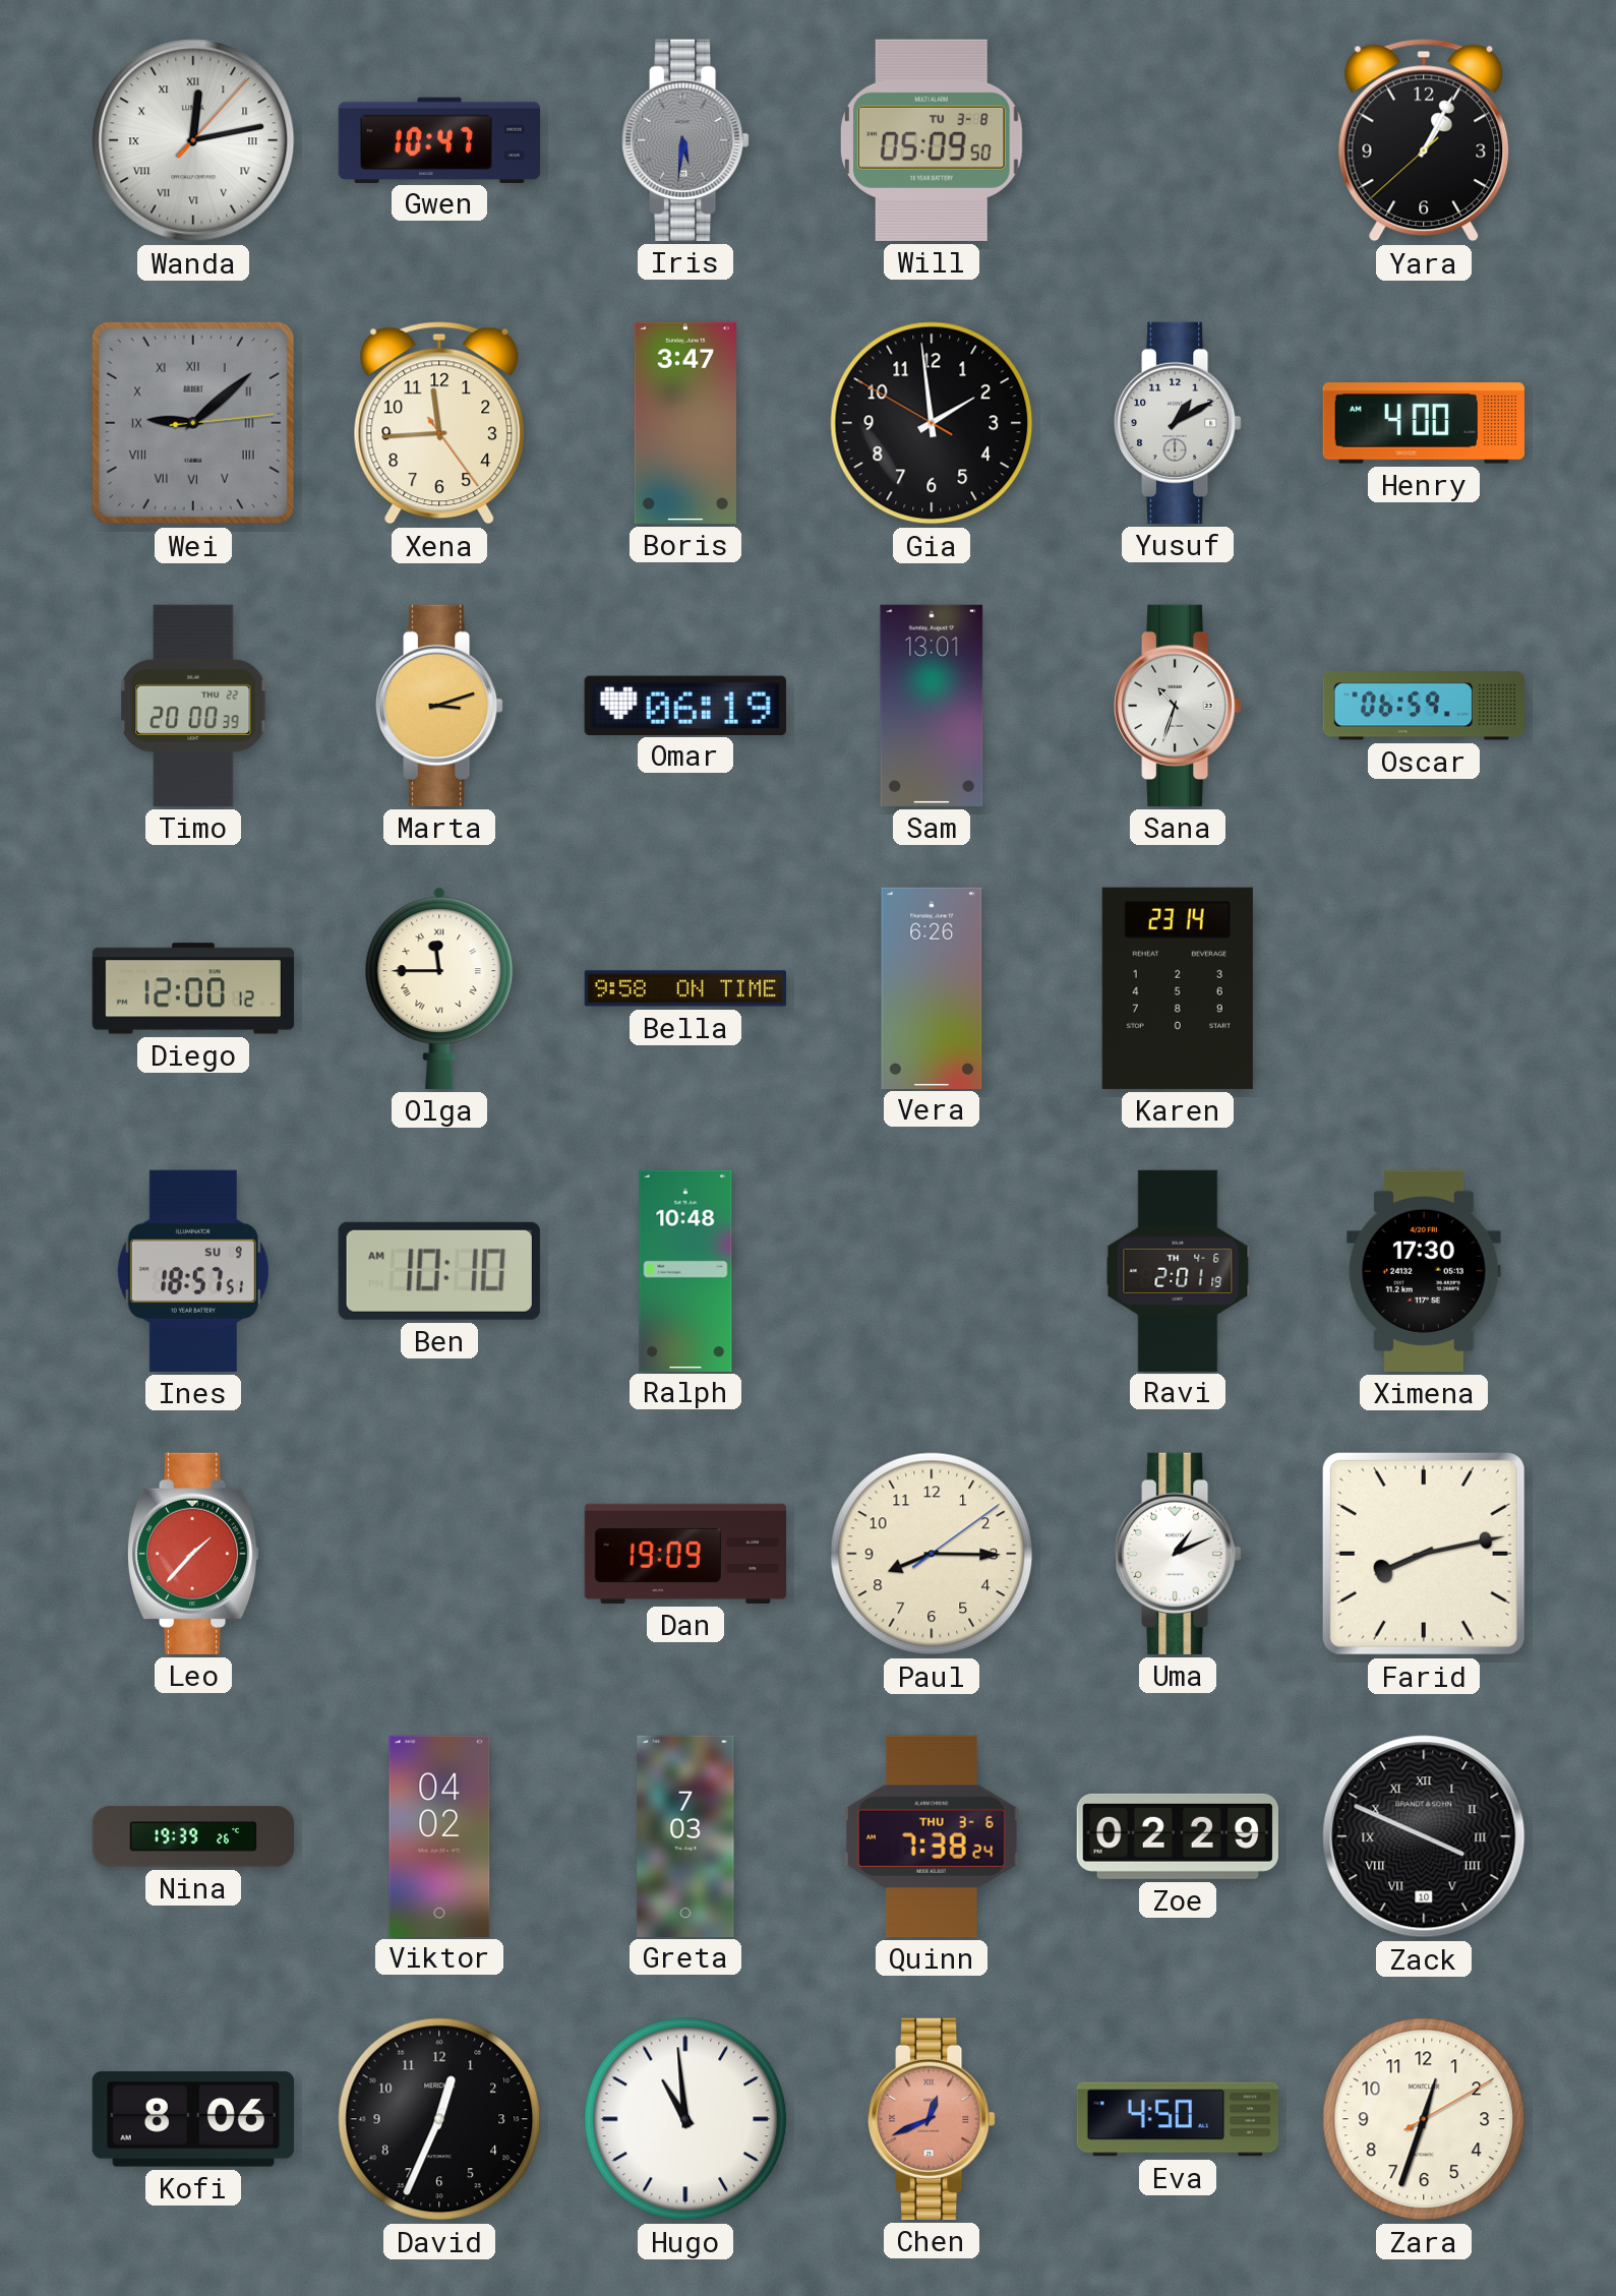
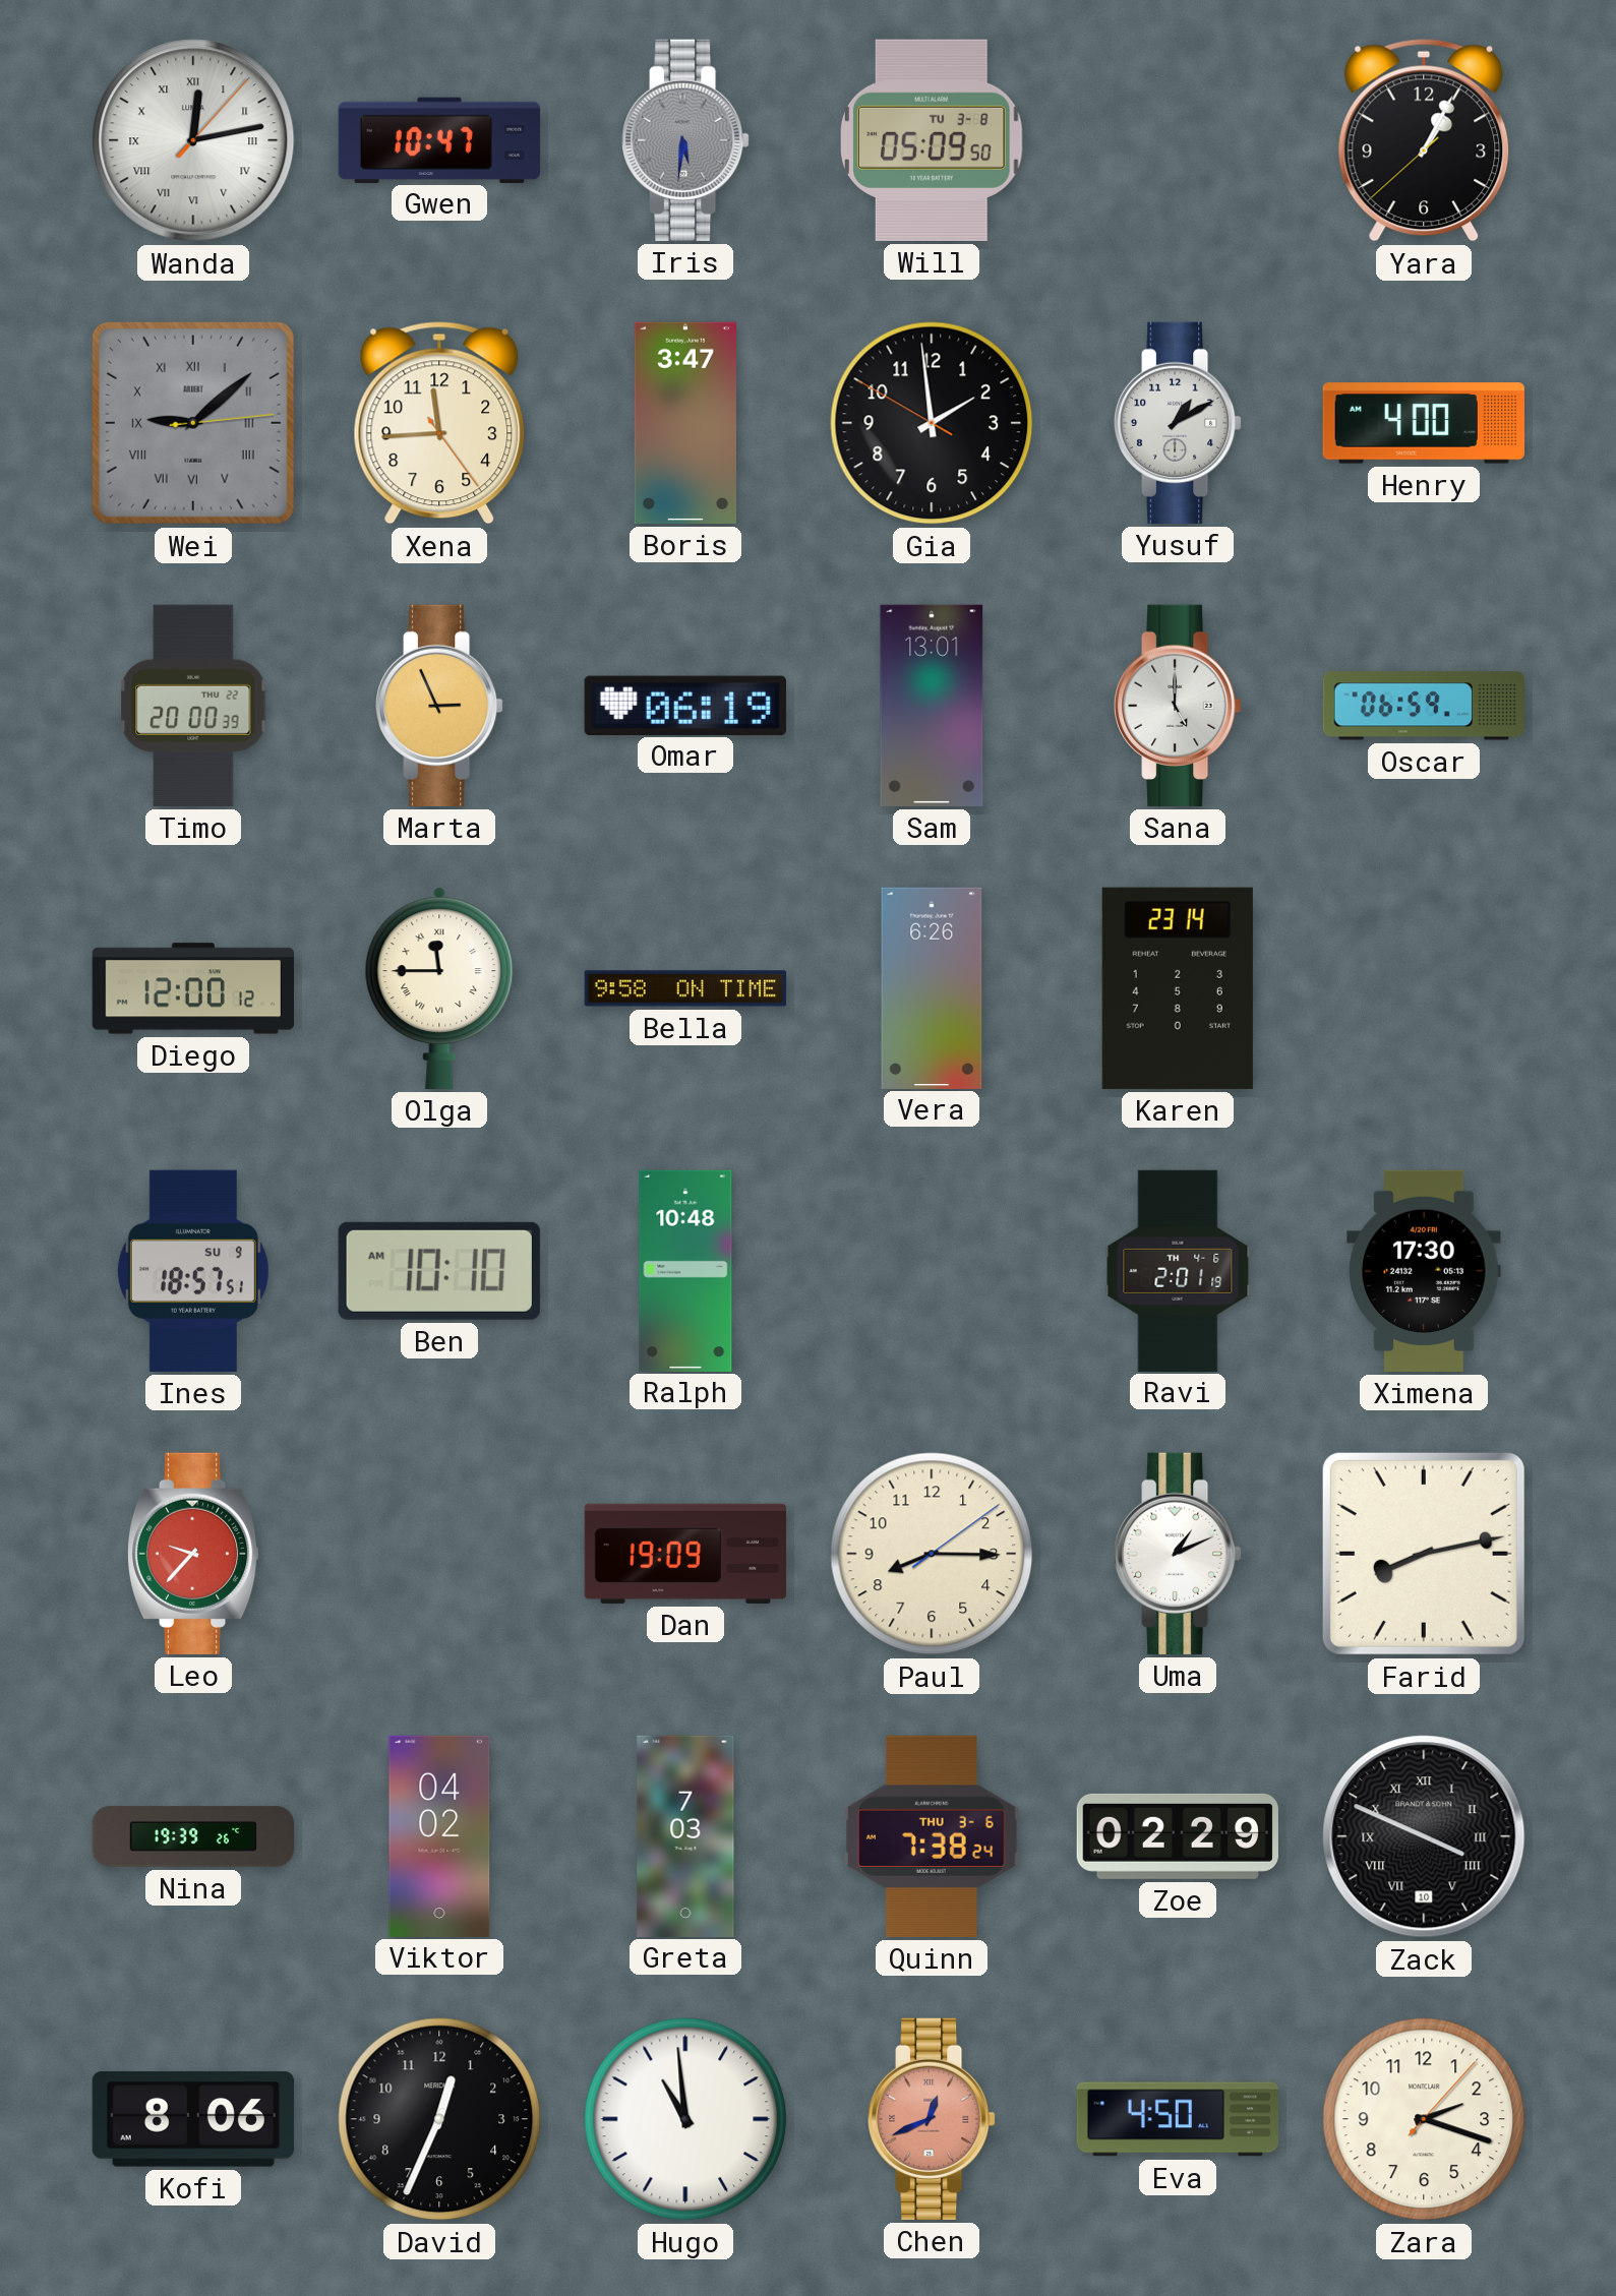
Marta: 3:12 -> 2:56
Sana: 10:33 -> 5:00
Leo: 1:37 -> 9:37
Zara: 12:33 -> 2:18
